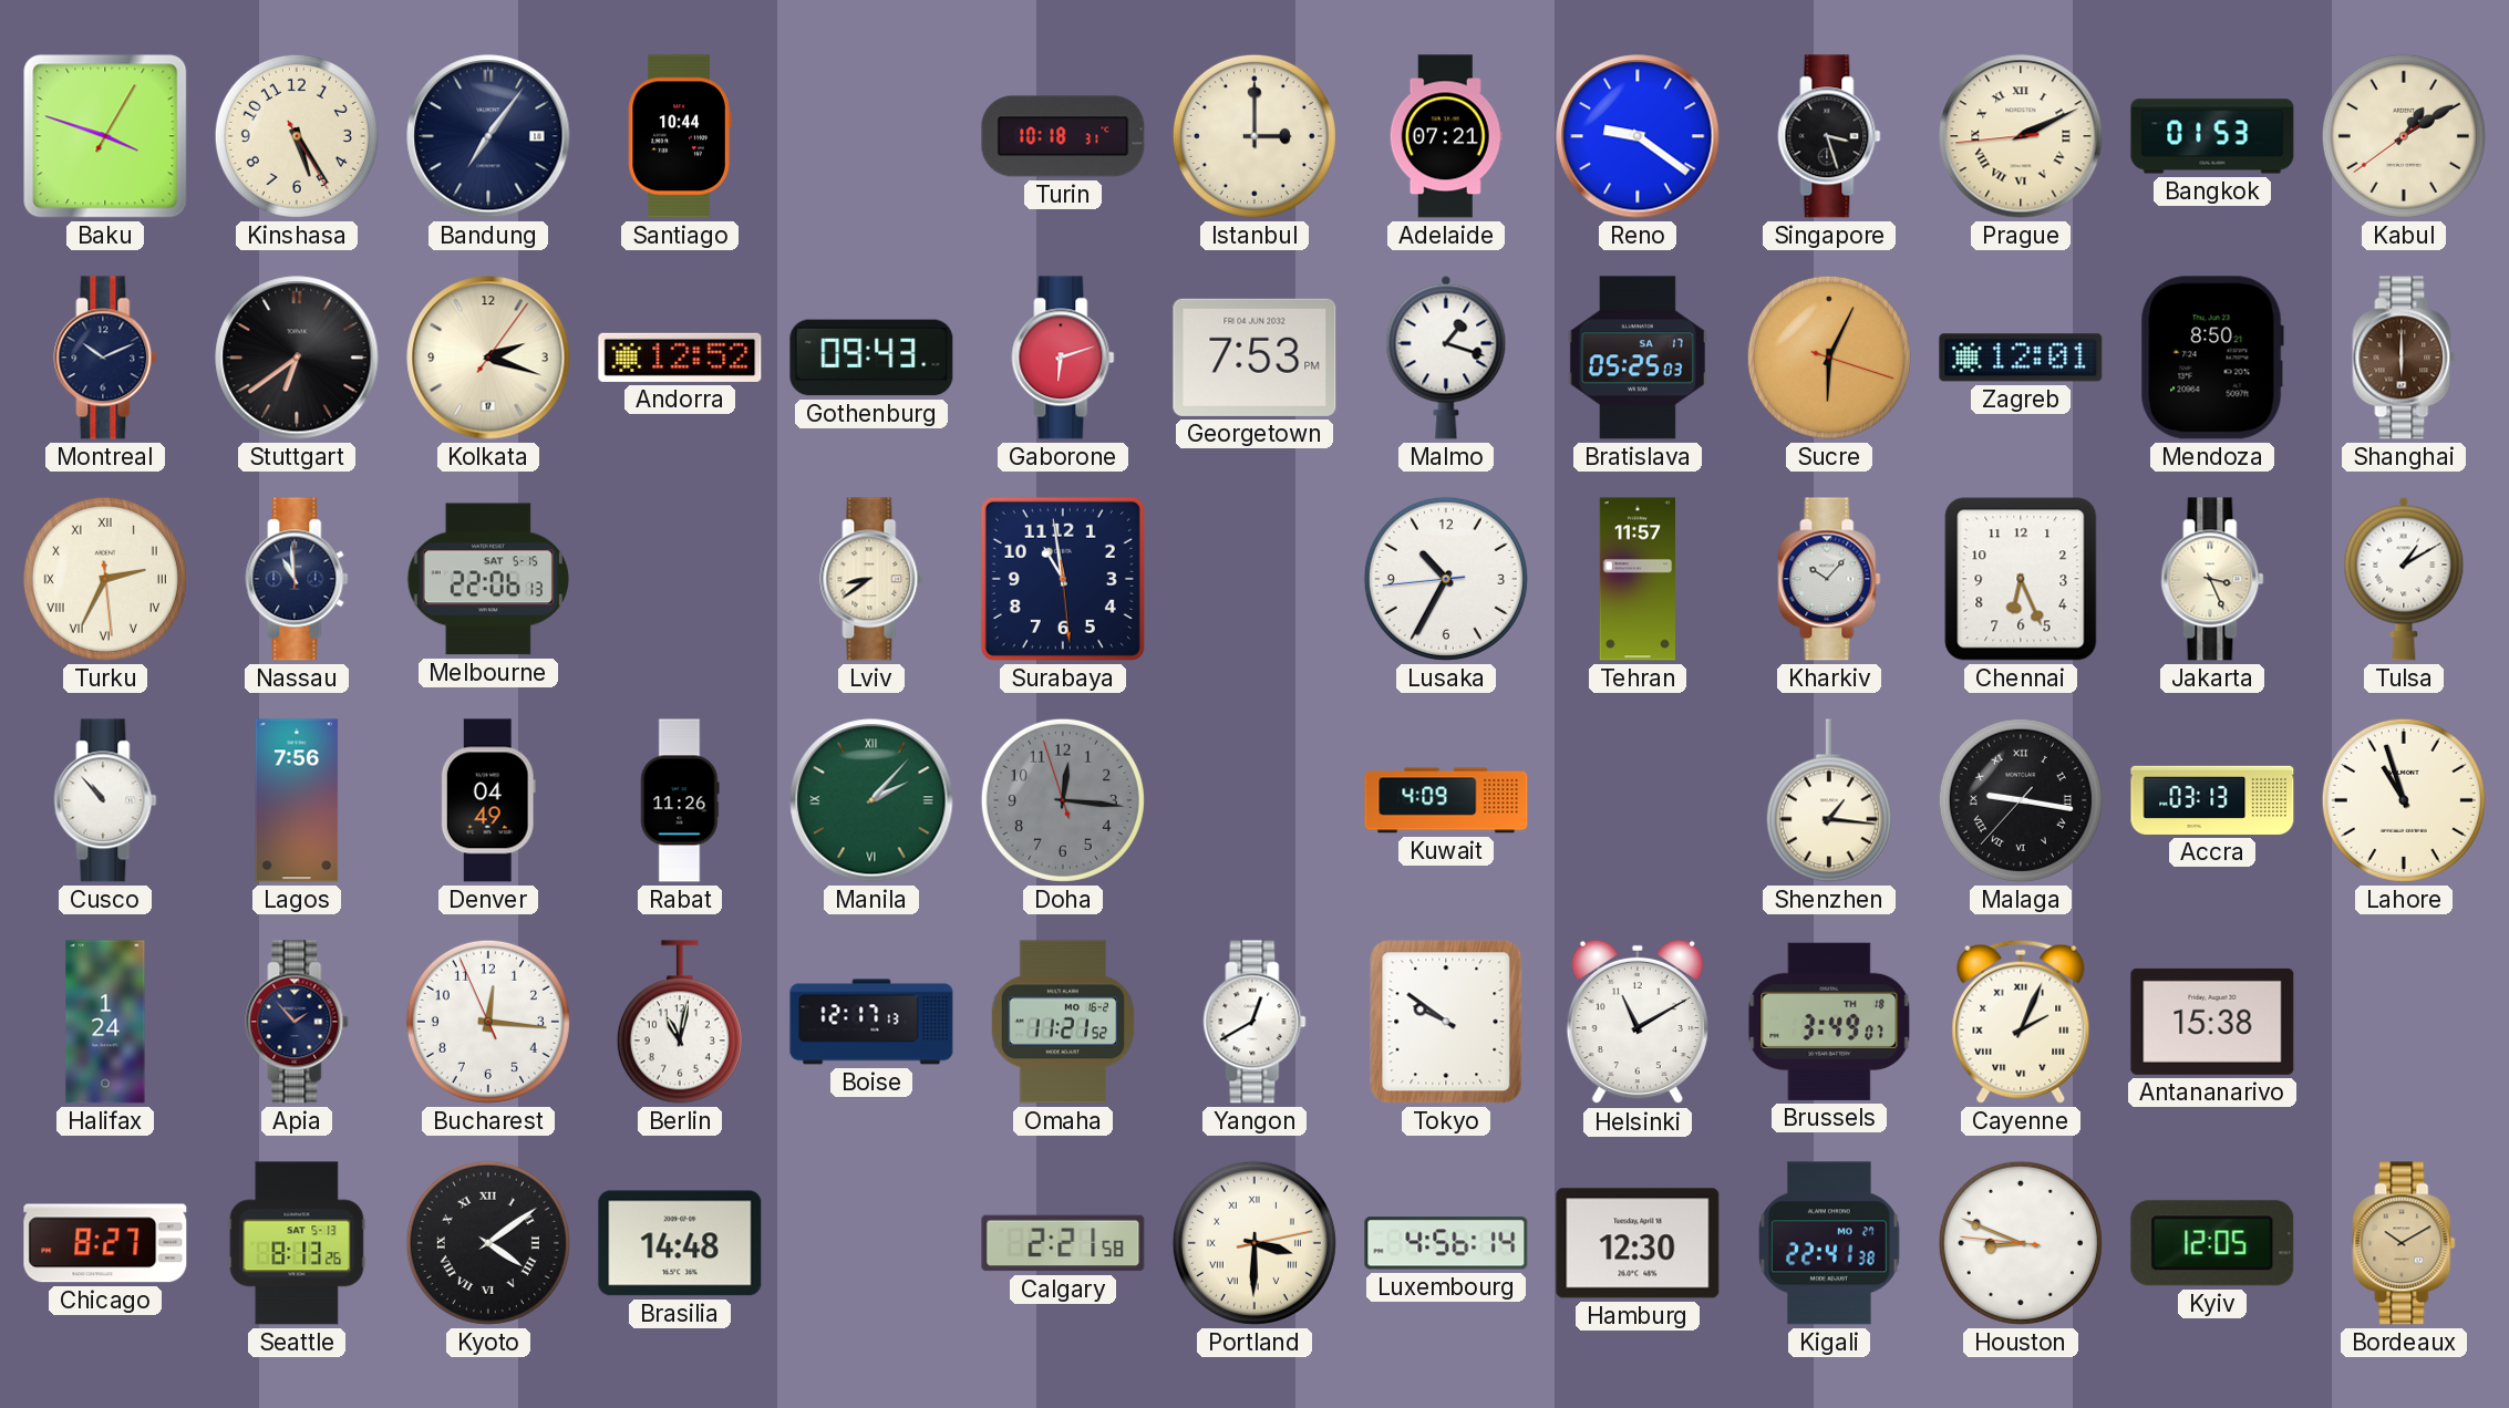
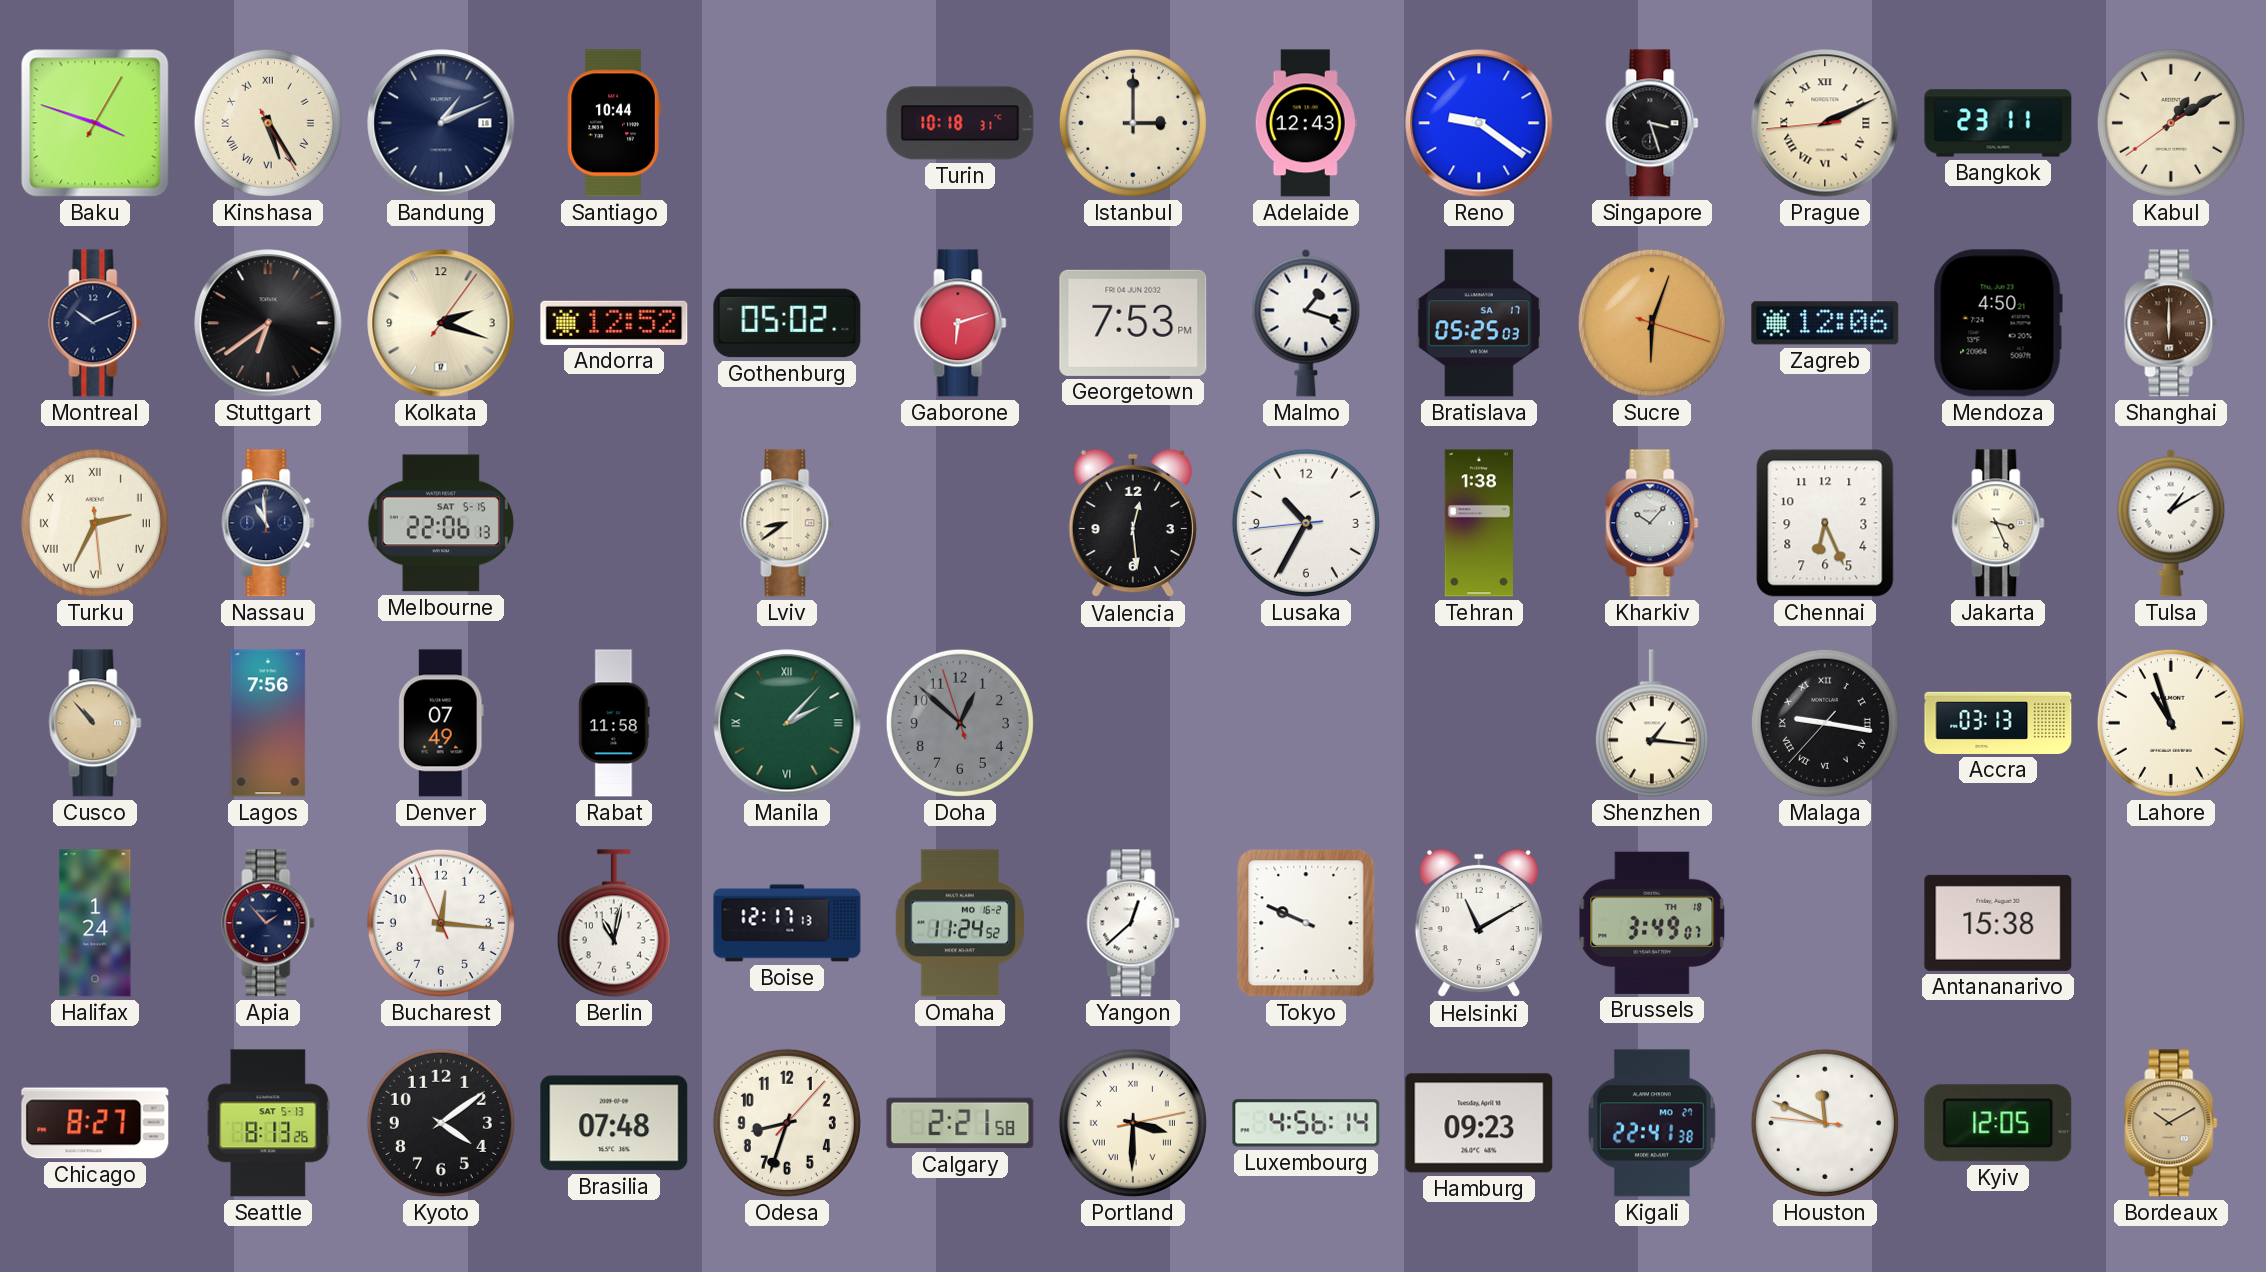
Kinshasa numerals: Arabic -> Roman
Bandung: 7:06 -> 1:11
Adelaide: 07:21 -> 12:43
Bangkok: 01:53 -> 23:11
Gothenburg: 09:43 -> 05:02
Sucre: 6:04 -> 6:03
Zagreb: 12:01 -> 12:06
Mendoza: 8:50 -> 4:50
Surabaya: 10:58 -> none
Valencia: none -> 12:29
Tehran: 11:57 -> 1:38
Cusco dial: white -> champagne
Denver: 04:49 -> 07:49
Rabat: 11:26 -> 11:58
Doha: 12:15 -> 12:51
Kuwait: 4:09 -> none
Omaha: 11:21 -> 11:24
Yangon: 12:40 -> 12:38
Tokyo: 9:51 -> 9:49
Cayenne: 2:04 -> none
Kyoto numerals: Roman -> Arabic
Brasilia: 14:48 -> 07:48
Odesa: none -> 8:33
Hamburg: 12:30 -> 09:23
Houston: 8:48 -> 11:48
